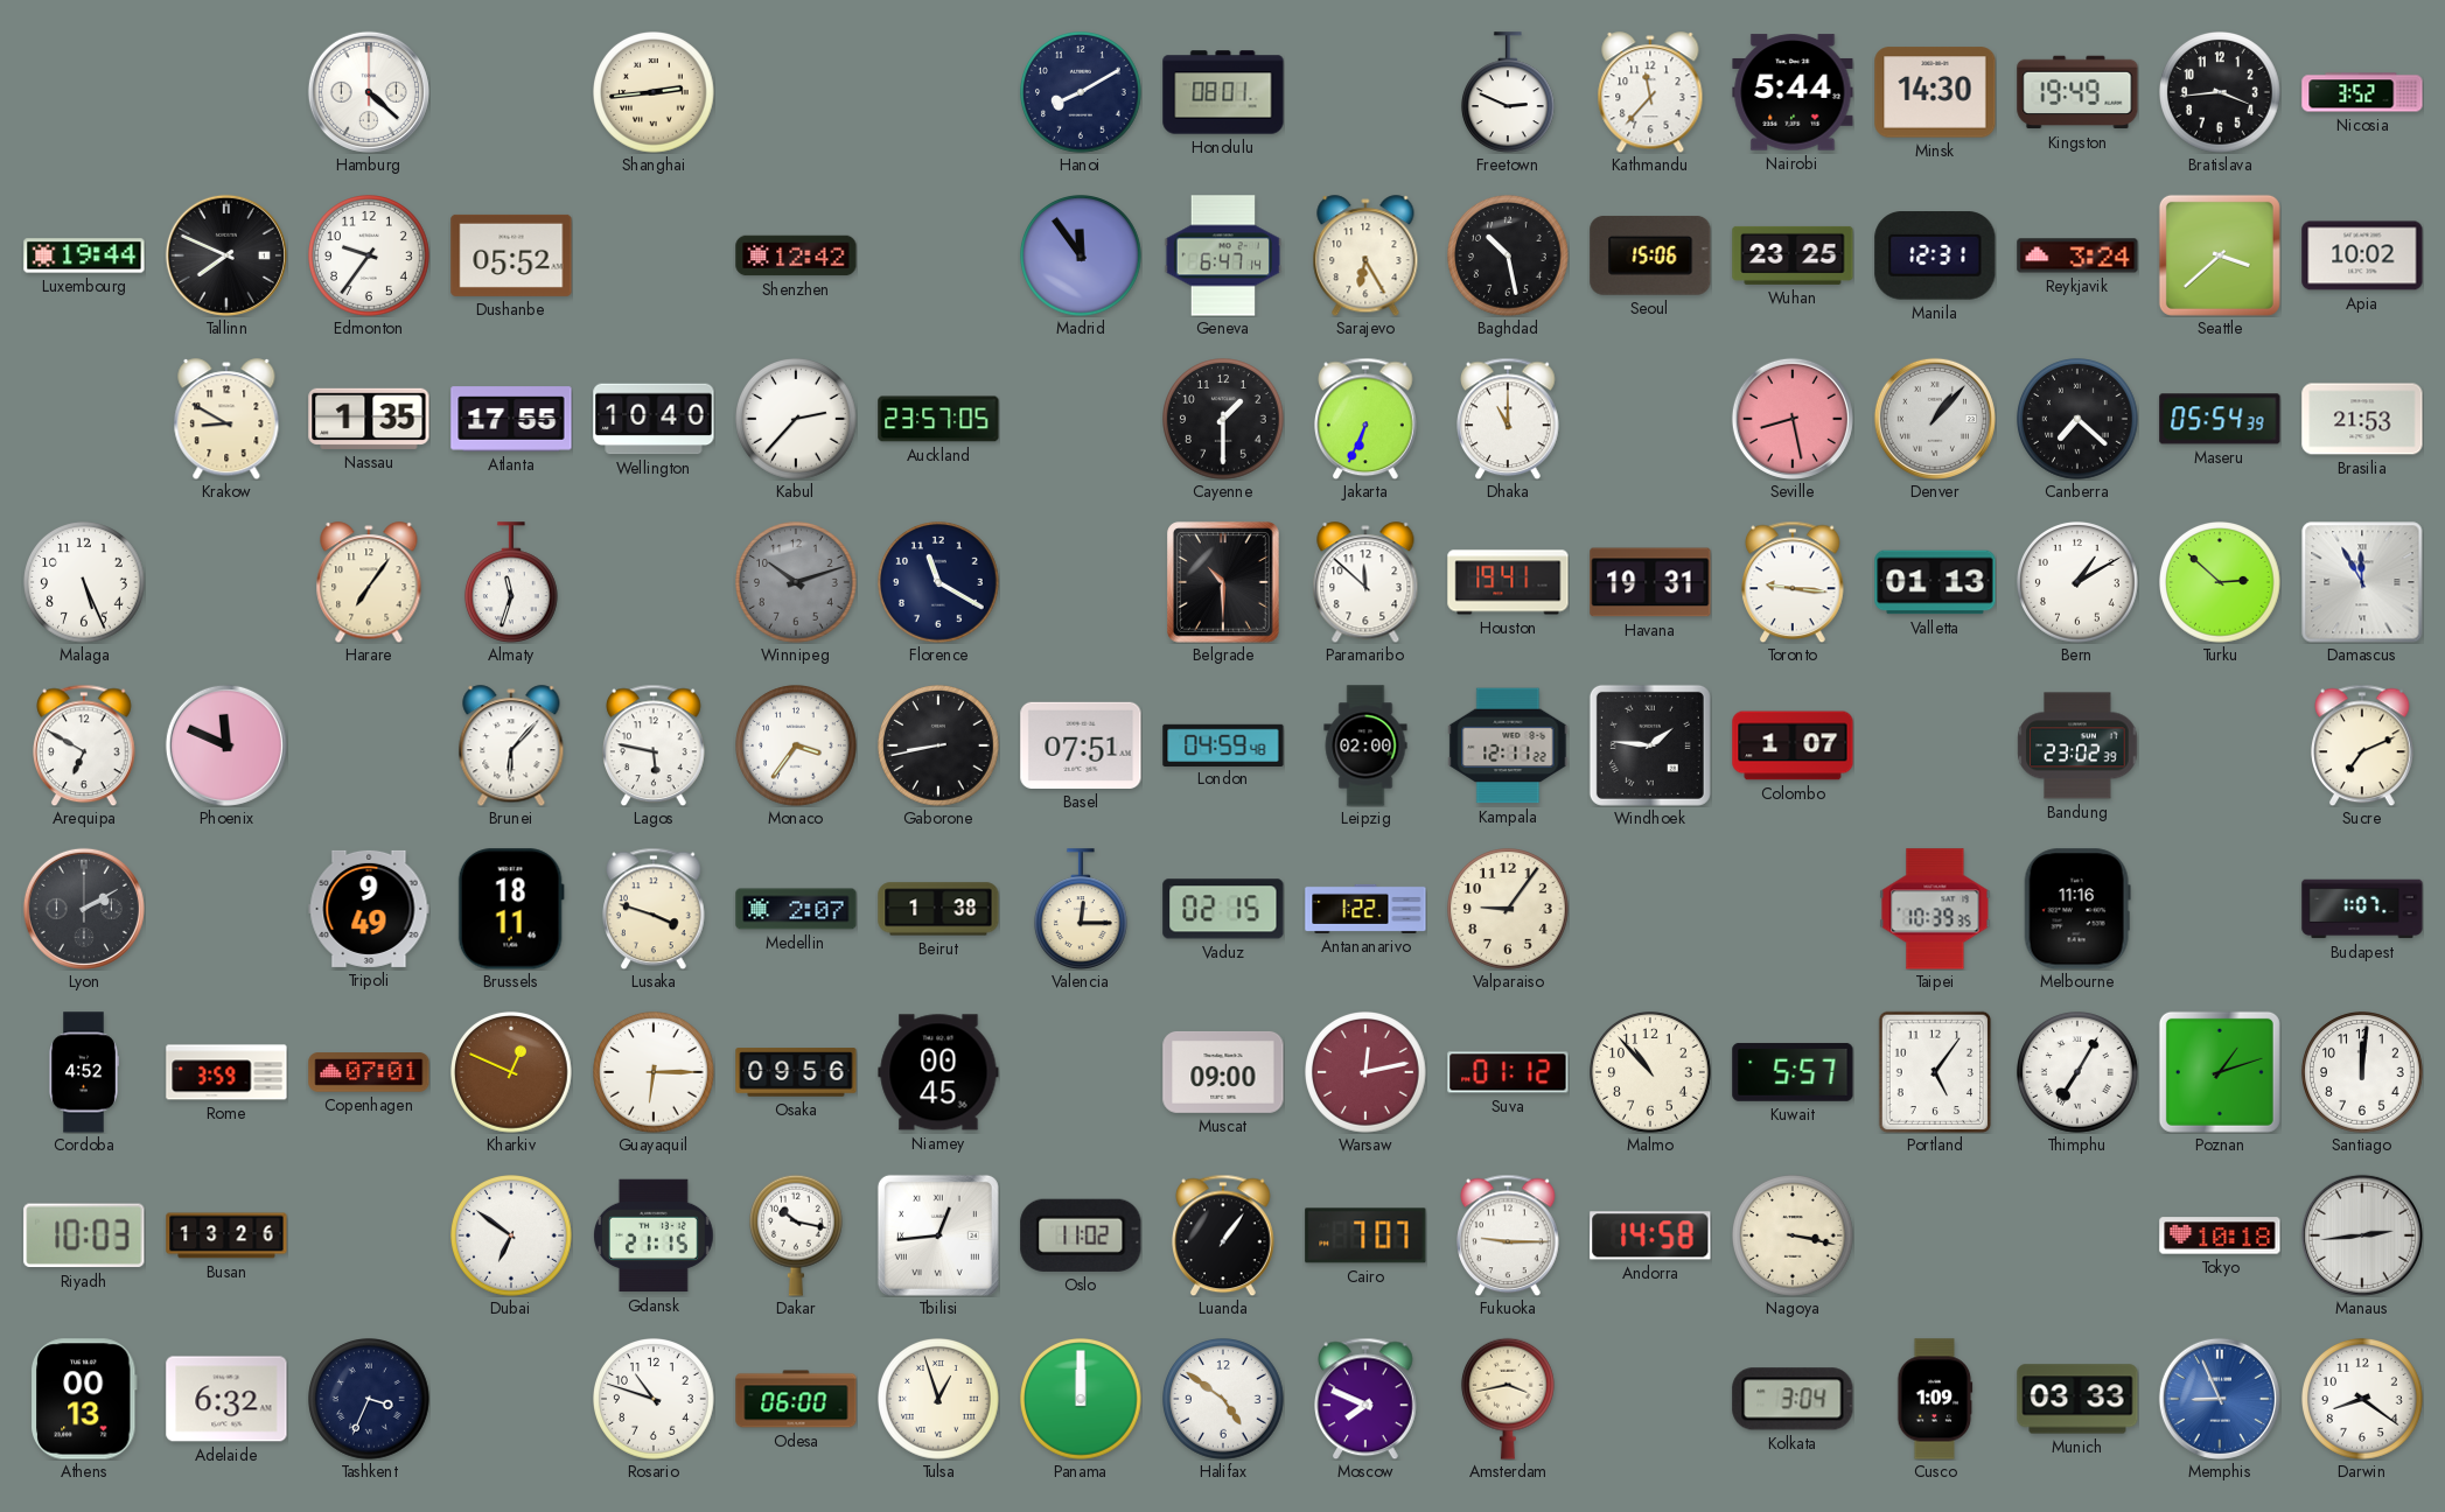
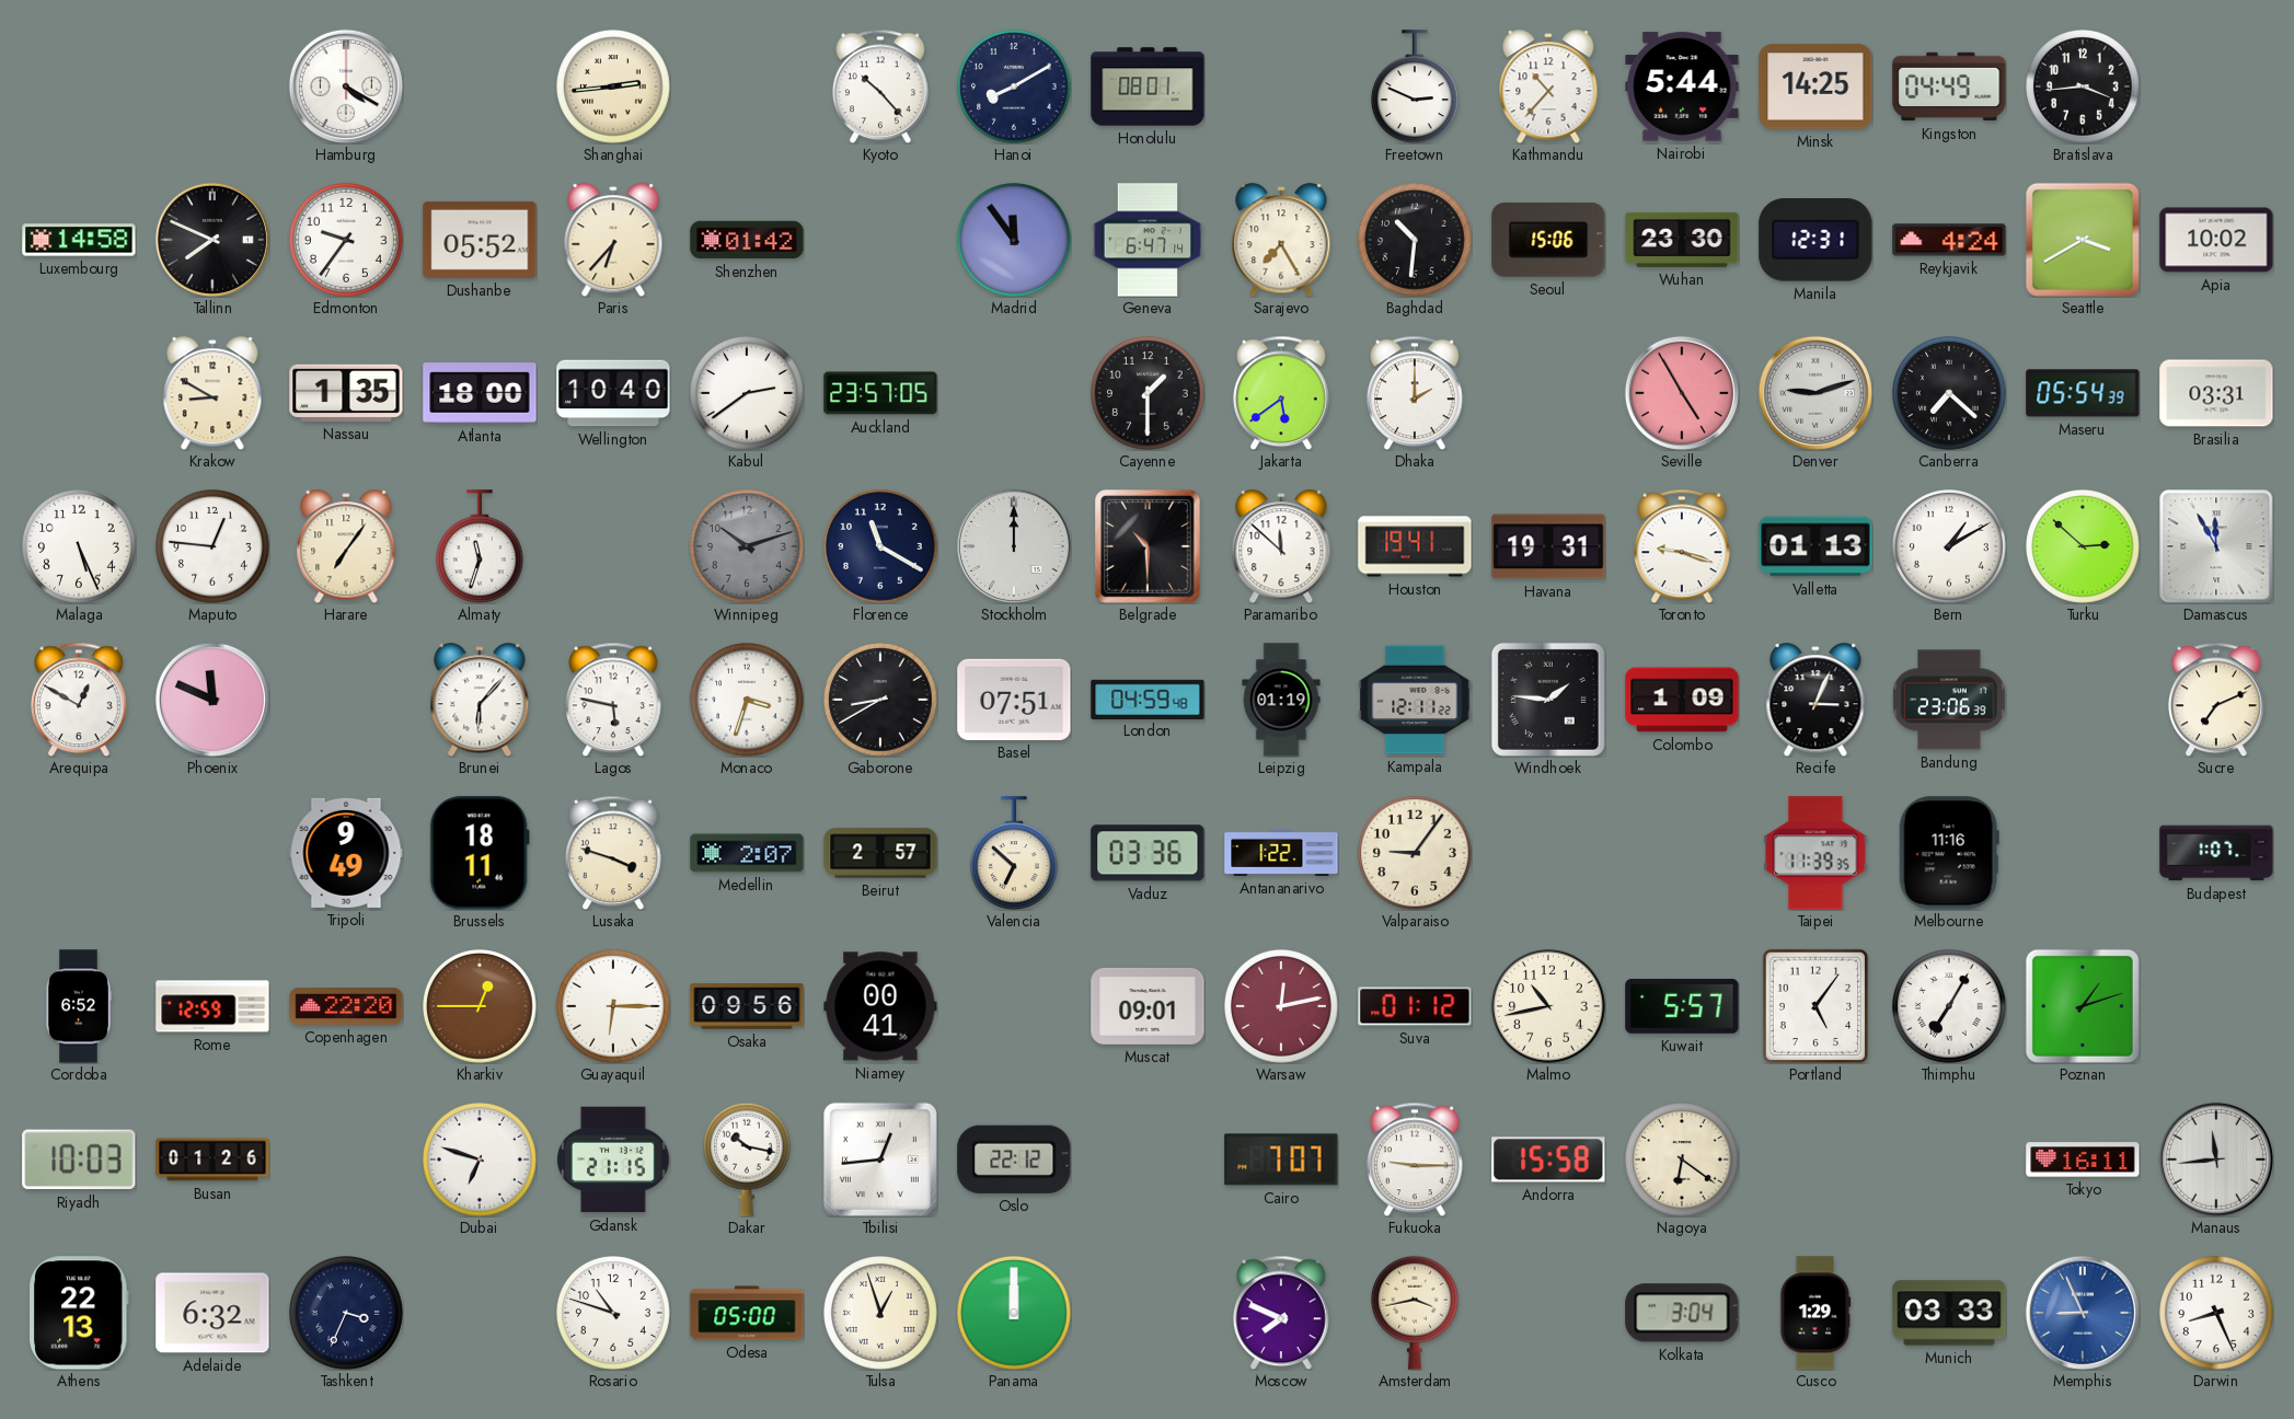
Hamburg: 4:22 -> 4:20
Kyoto: none -> 10:23
Kathmandu: 11:37 -> 10:37
Minsk: 14:30 -> 14:25
Kingston: 19:49 -> 04:49
Nicosia: 3:52 -> none
Luxembourg: 19:44 -> 14:58
Paris: none -> 6:37
Shenzhen: 12:42 -> 01:42
Sarajevo: 6:25 -> 7:25
Baghdad: 10:28 -> 10:31
Wuhan: 23:25 -> 23:30
Reykjavik: 3:24 -> 4:24
Seattle: 3:38 -> 3:40
Atlanta: 17:55 -> 18:00
Kabul: 2:37 -> 2:39
Jakarta: 6:34 -> 5:39
Dhaka: 11:00 -> 2:00
Seville: 8:28 -> 4:55
Denver: 1:07 -> 9:12
Brasilia: 21:53 -> 03:31
Maputo: none -> 12:46
Stockholm: none -> 12:00
Toronto: 9:16 -> 9:18
Arequipa: 6:50 -> 12:50
Monaco: 3:36 -> 3:33
Gaborone: 8:43 -> 8:40
Leipzig: 02:00 -> 01:19
Colombo: 1:07 -> 1:09
Recife: none -> 3:04
Bandung: 23:02 -> 23:06
Lyon: 2:10 -> none
Beirut: 1:38 -> 2:57
Valencia: 12:15 -> 6:52
Vaduz: 02:15 -> 03:36
Taipei: 10:39 -> 11:39
Cordoba: 4:52 -> 6:52
Rome: 3:59 -> 12:59
Copenhagen: 07:01 -> 22:20
Kharkiv: 12:49 -> 12:45
Niamey: 00:45 -> 00:41
Muscat: 09:00 -> 09:01
Malmo: 10:53 -> 10:43
Santiago: 12:01 -> none
Busan: 13:26 -> 01:26
Dubai: 6:51 -> 6:48
Oslo: 11:02 -> 22:12
Luanda: 1:06 -> none
Andorra: 14:58 -> 15:58
Nagoya: 3:17 -> 6:21
Tokyo: 10:18 -> 16:11
Manaus: 2:44 -> 11:44
Athens: 00:13 -> 22:13
Odesa: 06:00 -> 05:00
Halifax: 4:51 -> none
Cusco: 1:09 -> 1:29
Darwin: 8:21 -> 8:26
